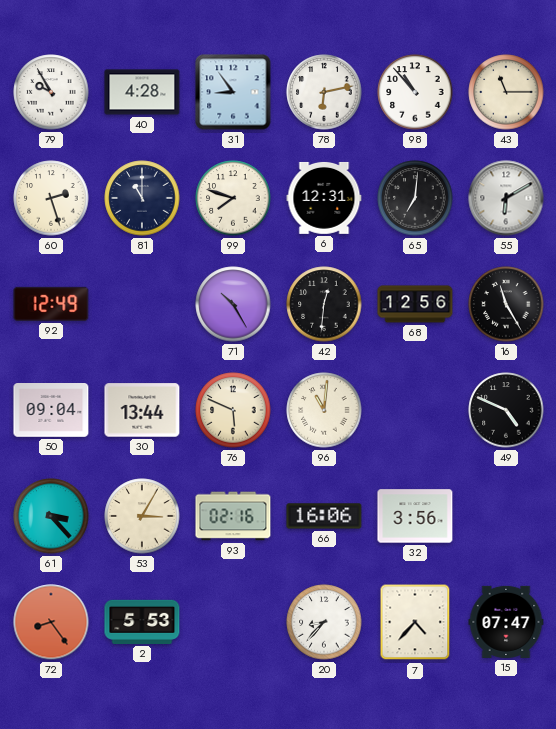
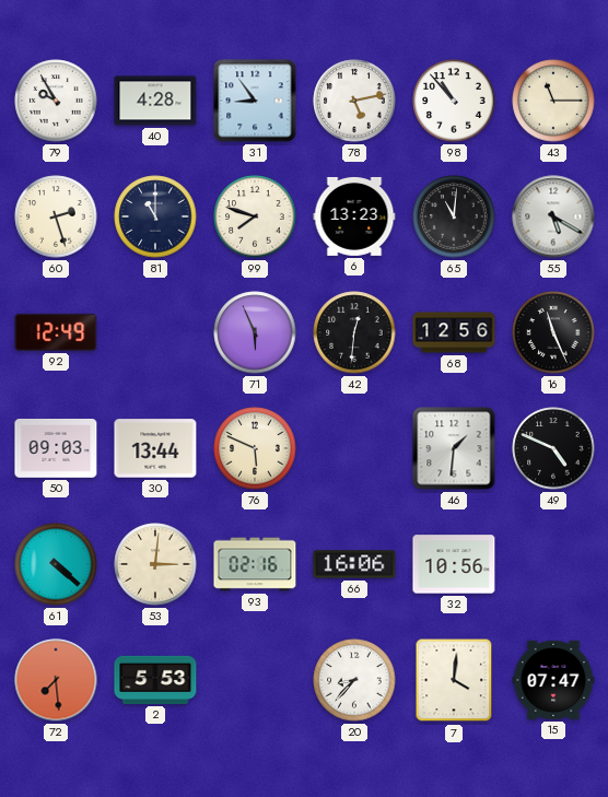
78: 6:13 -> 5:13
6: 12:31 -> 13:23
65: 7:01 -> 11:01
55: 6:10 -> 5:20
71: 10:25 -> 5:56
16: 11:25 -> 11:26
50: 09:04 -> 09:03
96: 11:01 -> none
46: none -> 1:31
61: 3:23 -> 4:22
53: 3:05 -> 3:01
32: 3:56 -> 10:56
72: 8:24 -> 7:29
7: 4:37 -> 4:01
